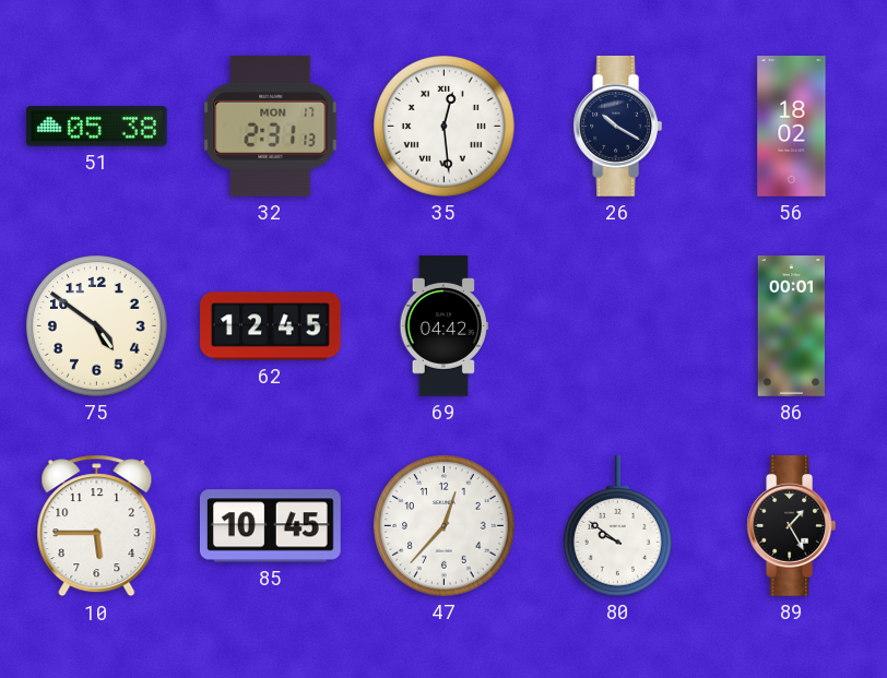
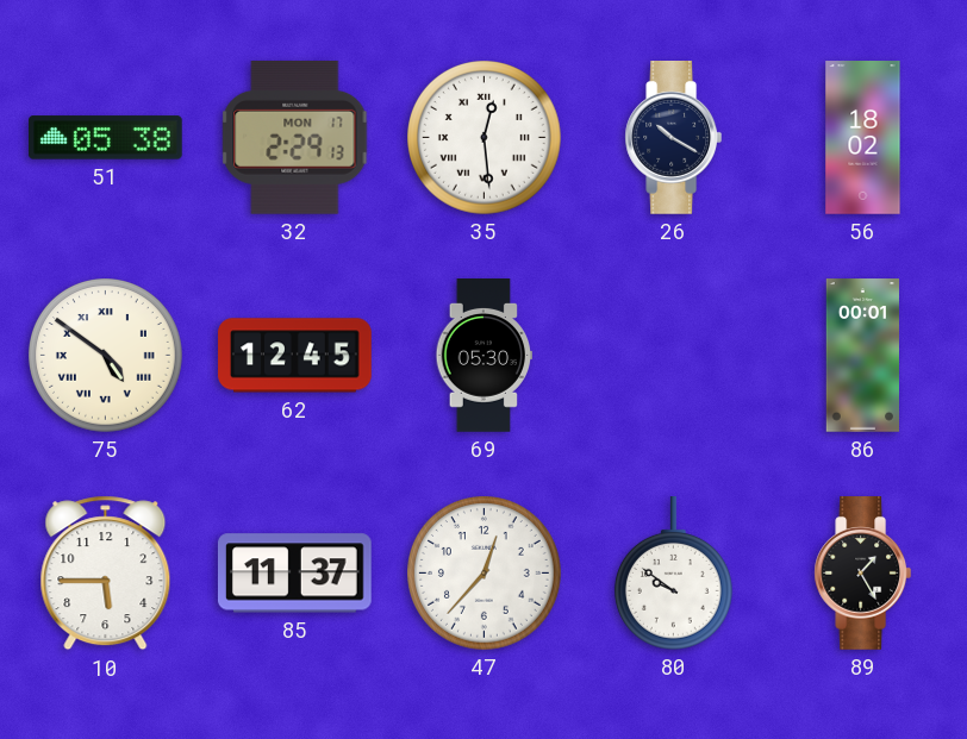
32: 2:31 -> 2:29
75 numerals: Arabic -> Roman
69: 04:42 -> 05:30
85: 10:45 -> 11:37
